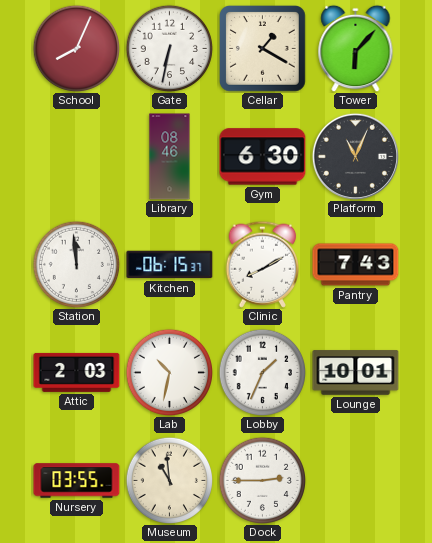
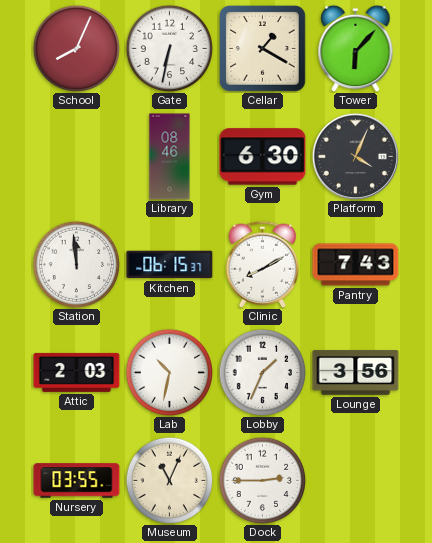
Platform: 11:04 -> 4:04
Lounge: 10:01 -> 3:56
Museum: 10:59 -> 11:04
